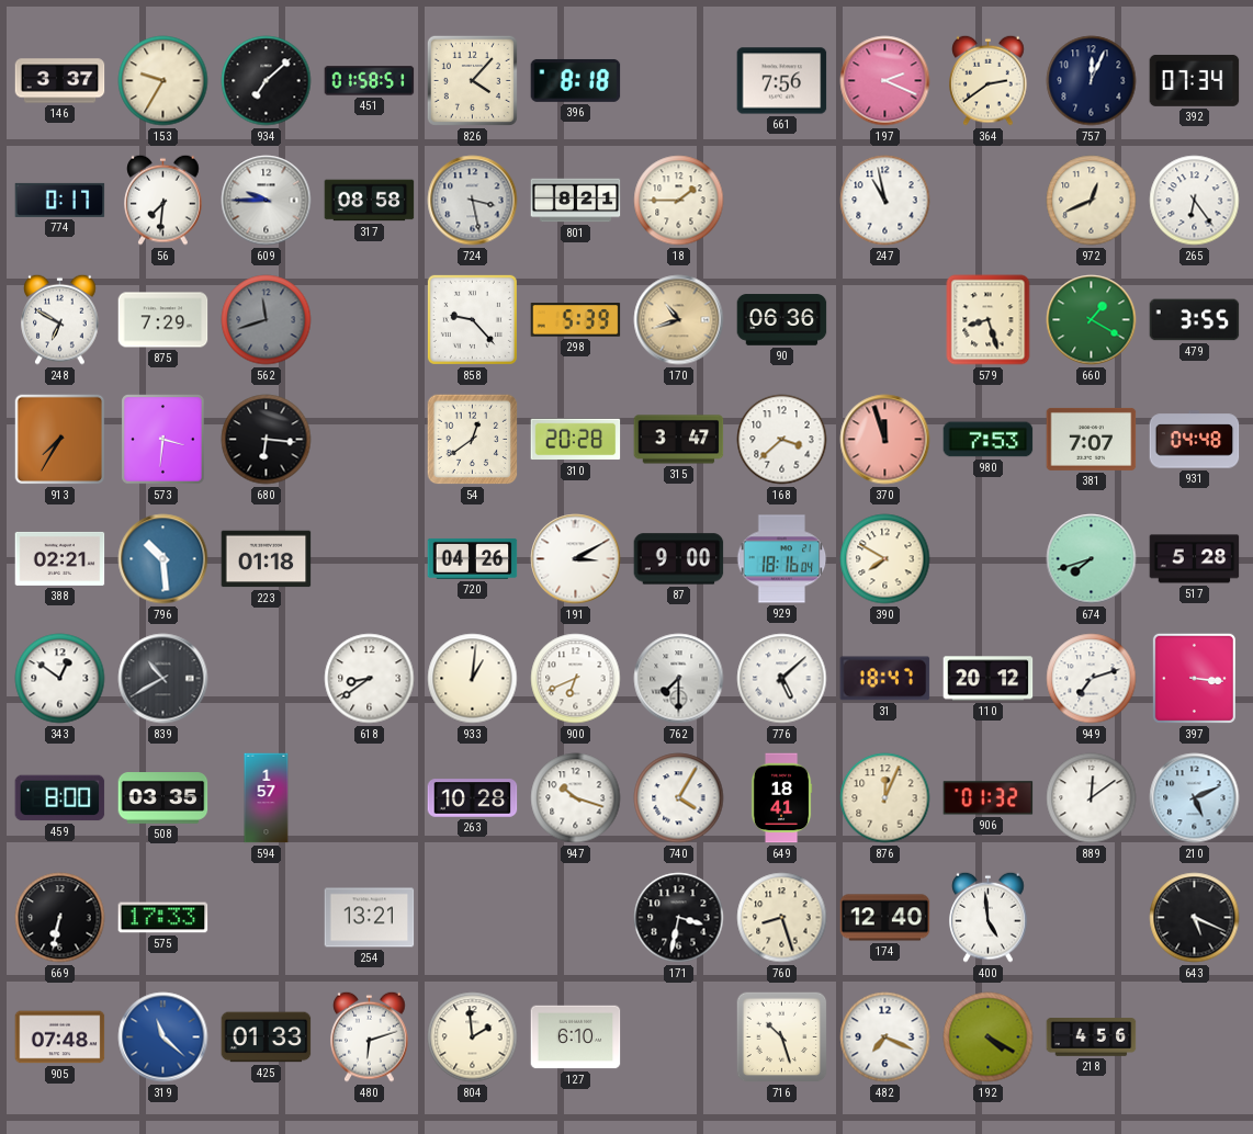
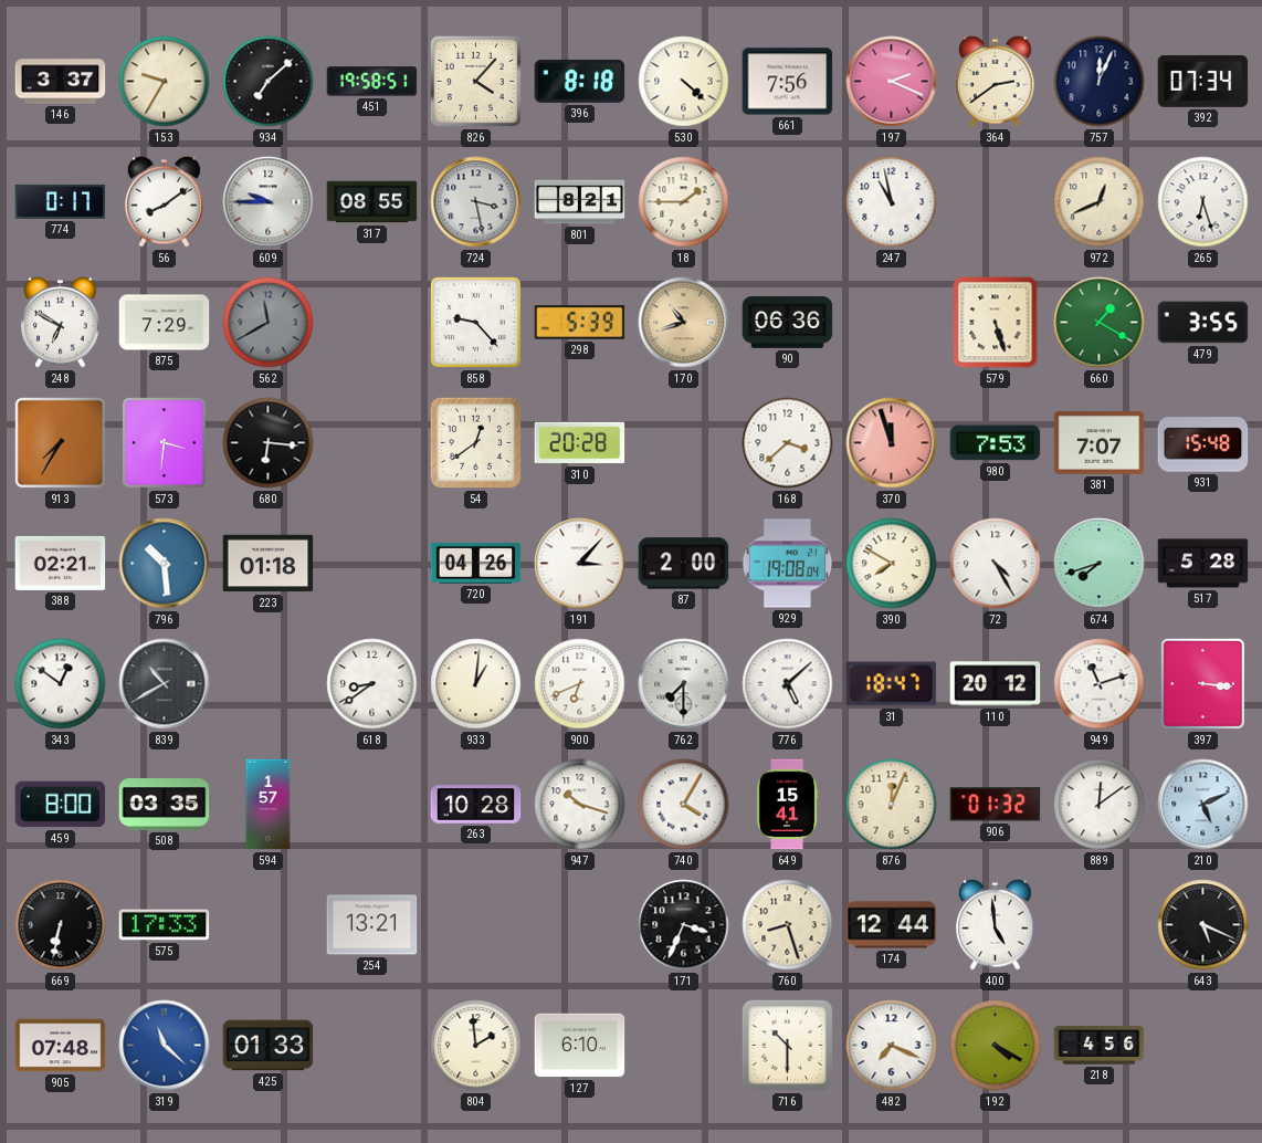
451: 01:58 -> 19:58
530: none -> 4:22
56: 7:31 -> 8:09
317: 08:58 -> 08:55
265: 6:24 -> 6:27
562: 11:42 -> 11:40
579: 8:27 -> 5:27
315: 3:47 -> none
931: 04:48 -> 15:48
191: 3:10 -> 3:07
87: 9:00 -> 2:00
929: 18:16 -> 19:08
72: none -> 4:25
949: 7:12 -> 11:12
649: 18:41 -> 15:41
171: 3:32 -> 3:34
174: 12:40 -> 12:44
480: 6:12 -> none
716: 10:27 -> 10:30
